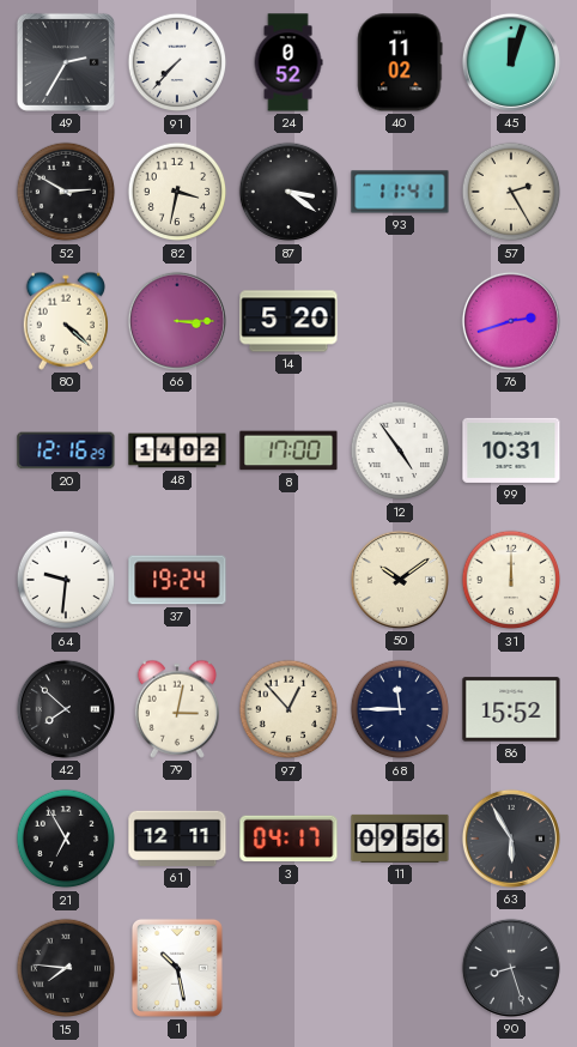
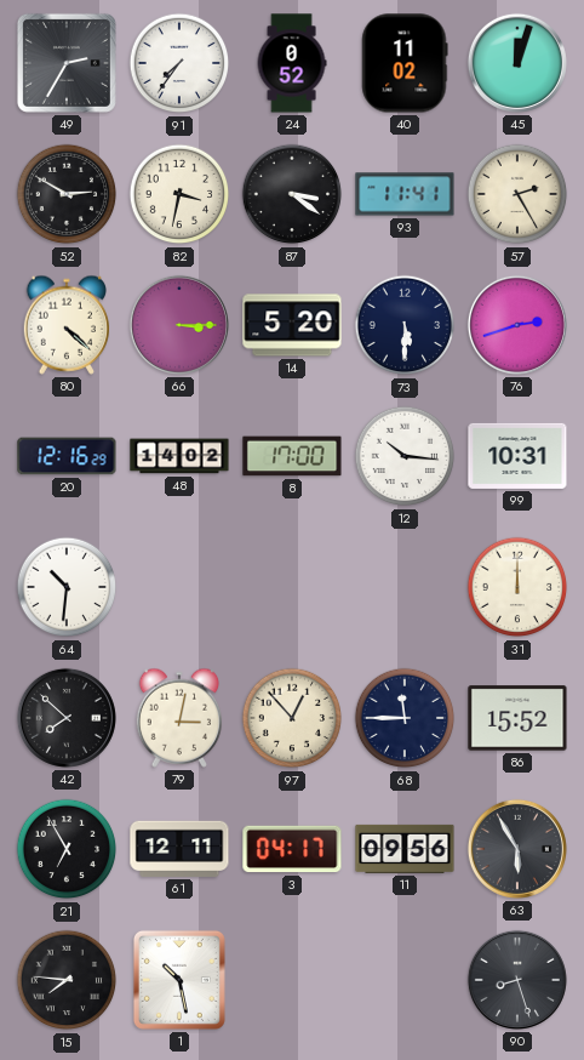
91: 7:37 -> 7:36
73: none -> 5:30
12: 4:54 -> 10:16
64: 9:31 -> 10:31
37: 19:24 -> none
50: 10:09 -> none
